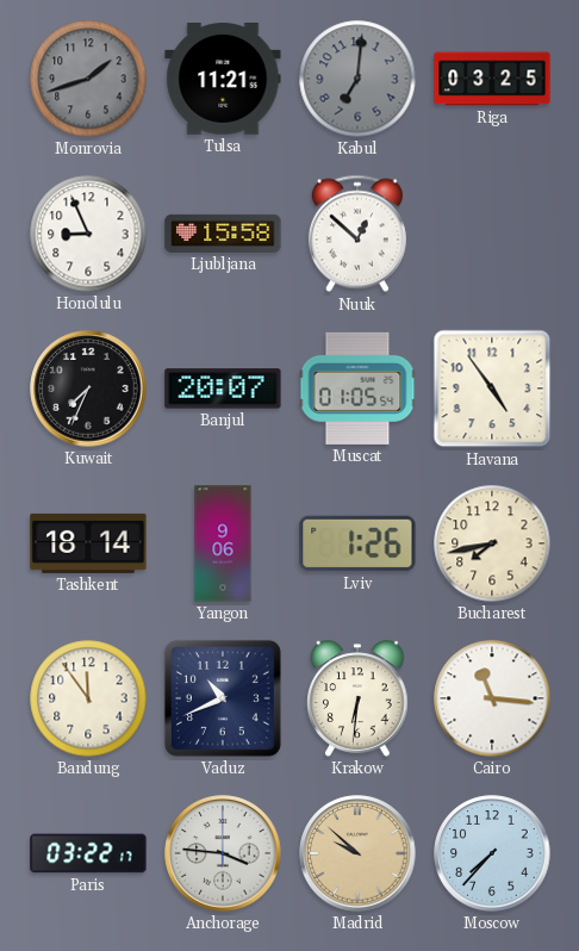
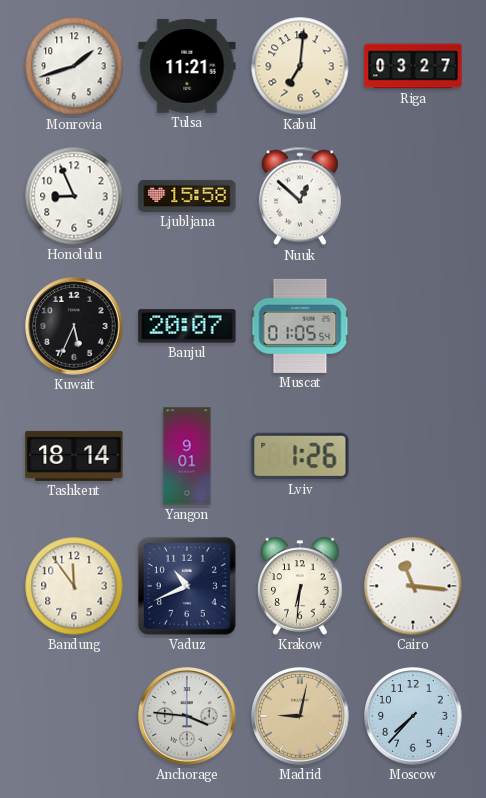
Monrovia dial: grey -> white
Kabul dial: grey -> cream
Riga: 03:25 -> 03:27
Kuwait: 7:34 -> 5:34
Havana: 4:54 -> none
Yangon: 9:06 -> 9:01
Bucharest: 7:43 -> none
Paris: 03:22 -> none
Madrid: 9:52 -> 9:02
